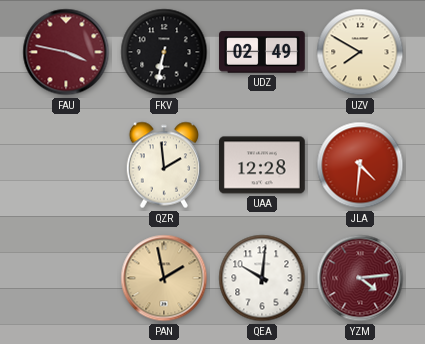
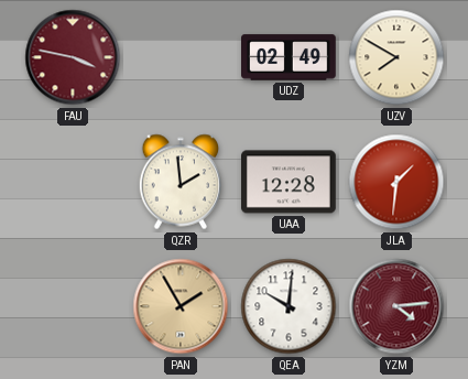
FKV: 6:32 -> none
JLA: 4:31 -> 1:31
PAN: 1:58 -> 1:55
